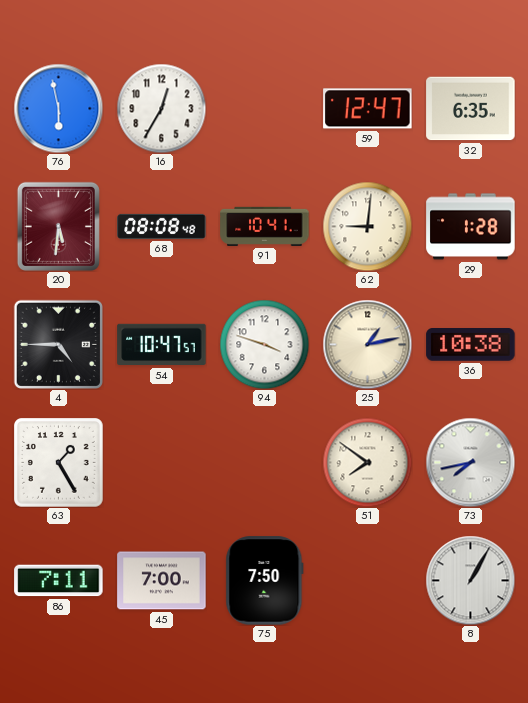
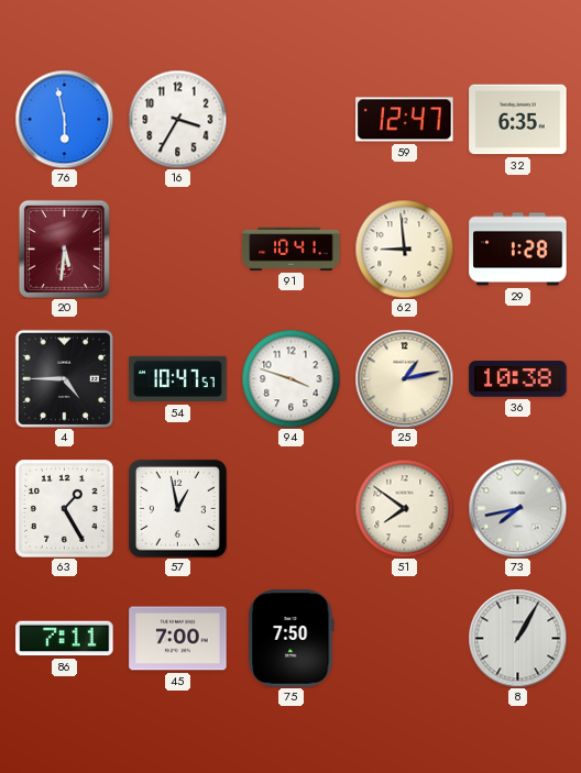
16: 12:35 -> 3:35
68: 08:08 -> none
62: 9:01 -> 8:59
57: none -> 12:58
